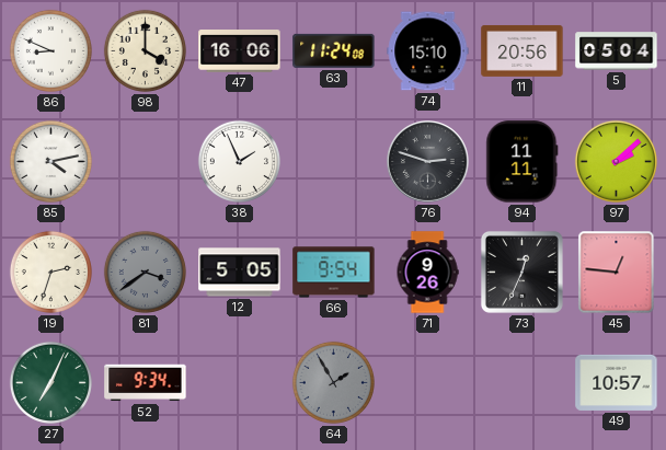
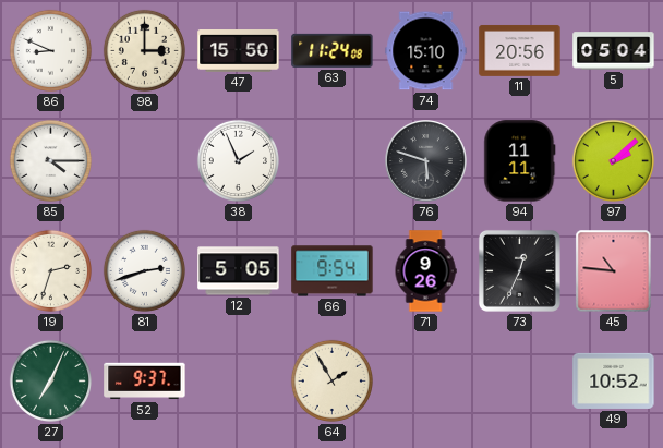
98: 4:00 -> 3:00
47: 16:06 -> 15:50
85: 4:13 -> 4:15
76: 2:48 -> 5:48
81: 3:39 -> 2:42
81 dial: grey -> white
45: 12:46 -> 10:46
52: 9:34 -> 9:37
64 dial: grey -> cream
49: 10:57 -> 10:52
